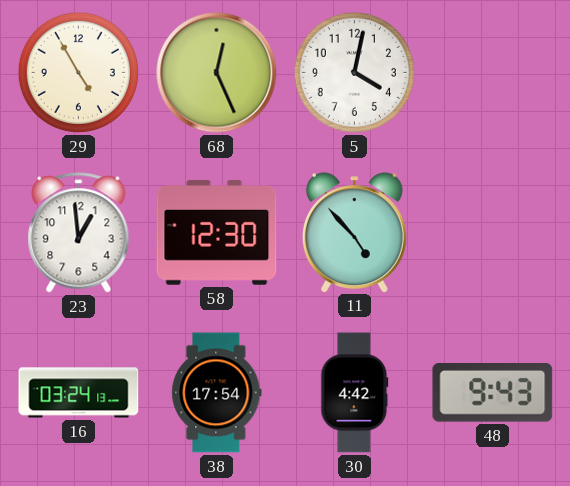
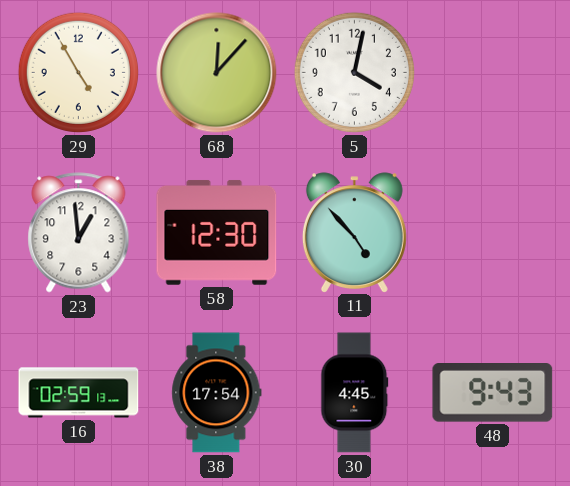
68: 12:26 -> 12:07
16: 03:24 -> 02:59
30: 4:42 -> 4:45
